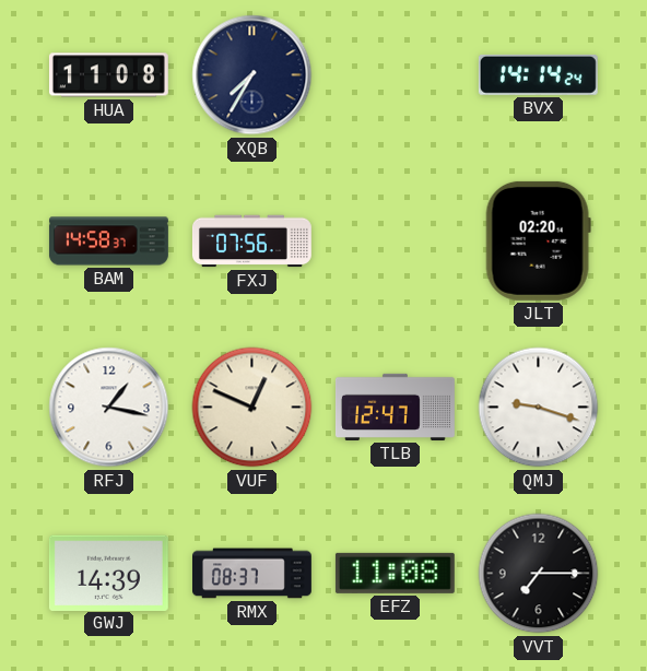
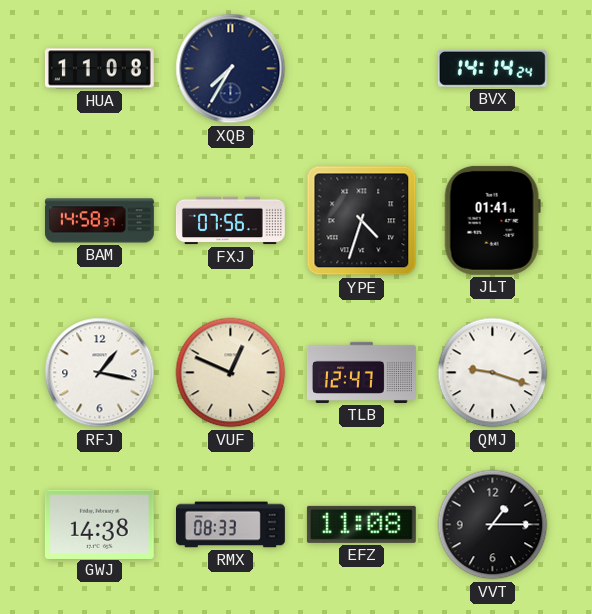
YPE: none -> 4:33
JLT: 02:20 -> 01:41
GWJ: 14:39 -> 14:38
RMX: 08:37 -> 08:33
VVT: 7:15 -> 1:15
